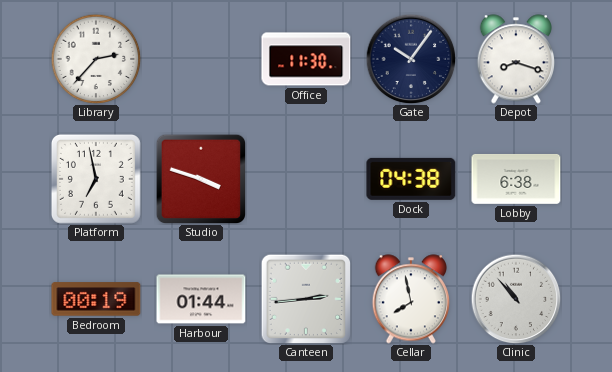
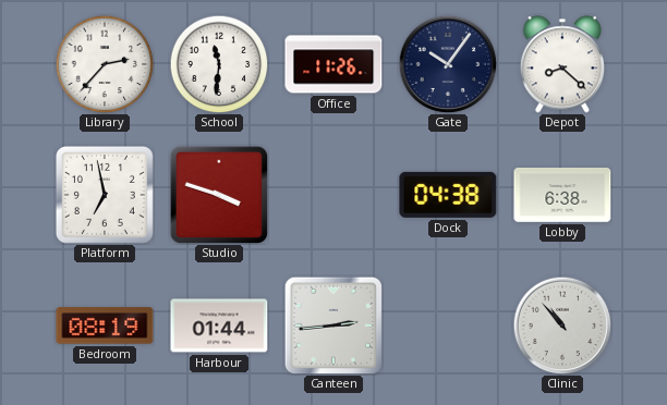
School: none -> 11:31
Office: 11:30 -> 11:26
Depot: 8:18 -> 8:22
Bedroom: 00:19 -> 08:19
Cellar: 7:58 -> none
